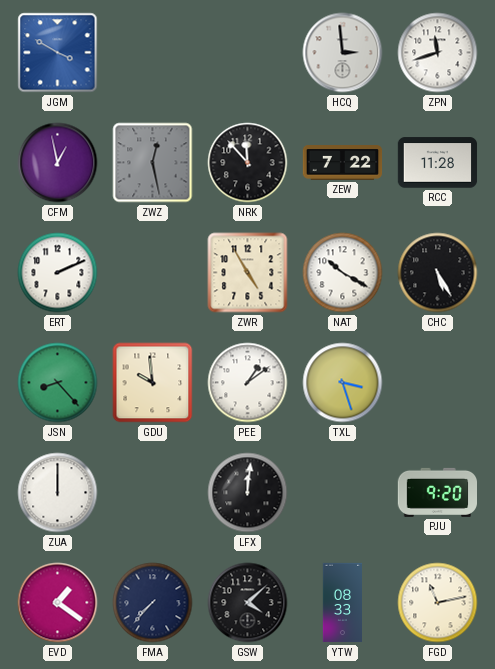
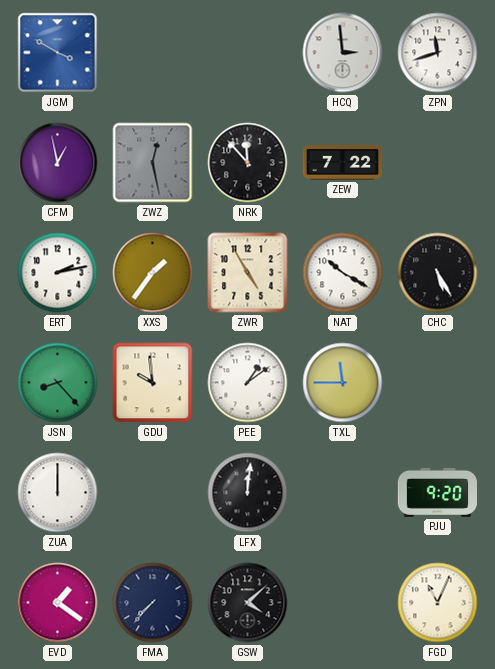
RCC: 11:28 -> none
ERT: 2:11 -> 2:13
XXS: none -> 1:36
TXL: 3:27 -> 11:45
YTW: 08:33 -> none
FGD: 11:13 -> 11:04
